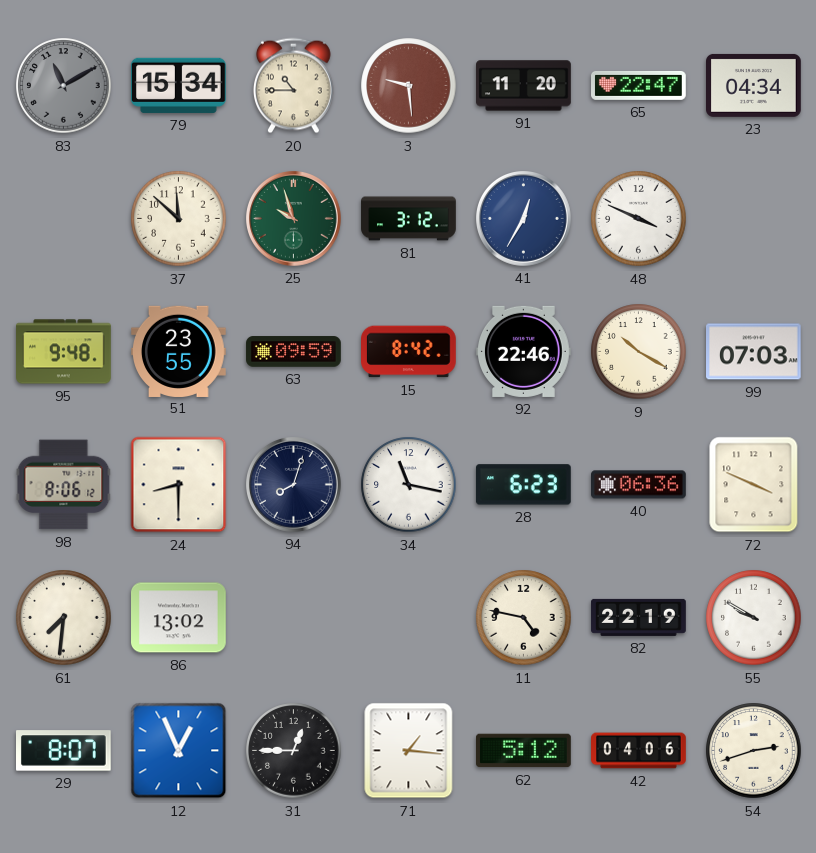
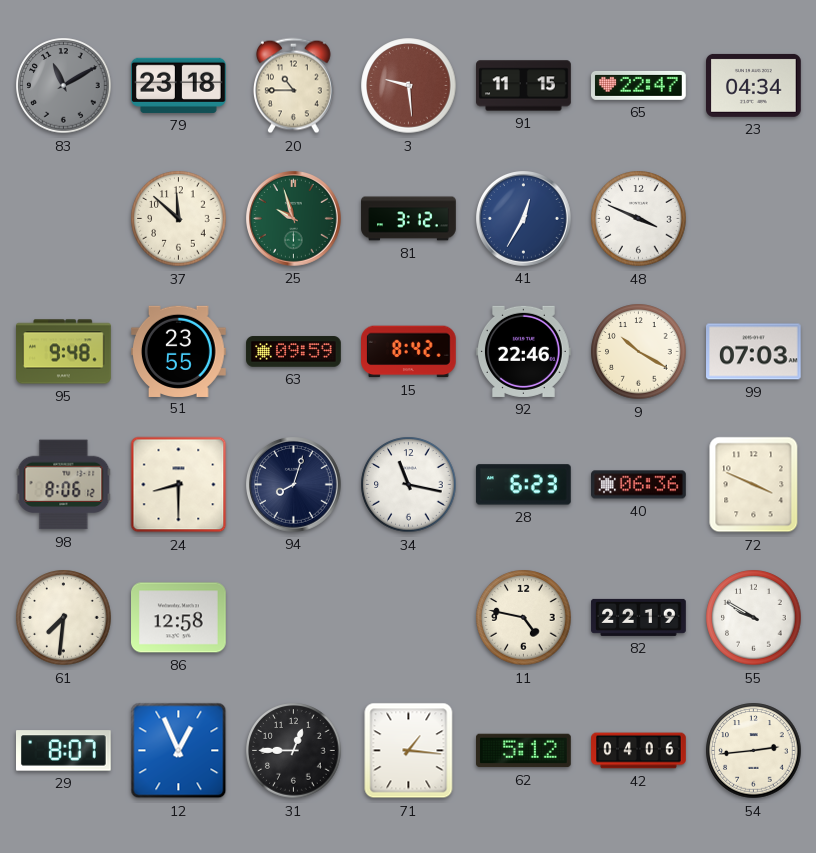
79: 15:34 -> 23:18
91: 11:20 -> 11:15
86: 13:02 -> 12:58
54: 2:42 -> 2:44
